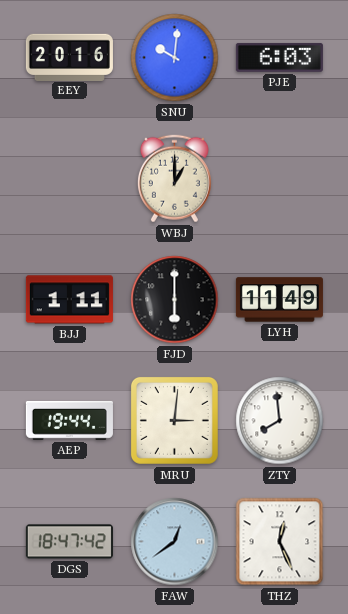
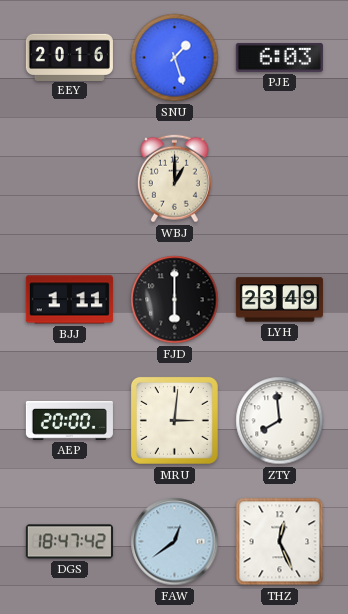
SNU: 10:01 -> 1:27
LYH: 11:49 -> 23:49
AEP: 19:44 -> 20:00
